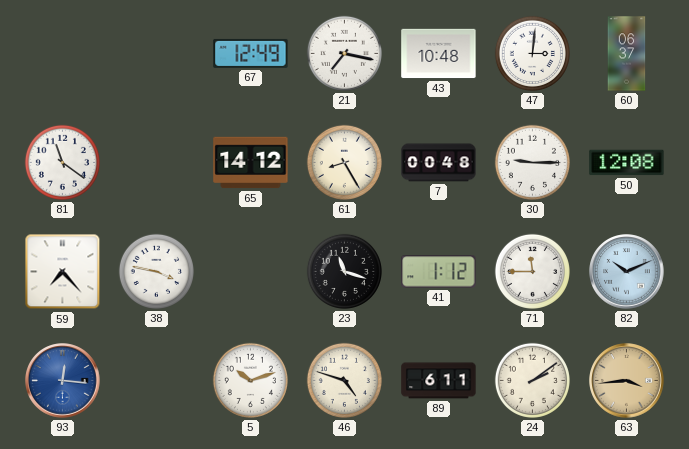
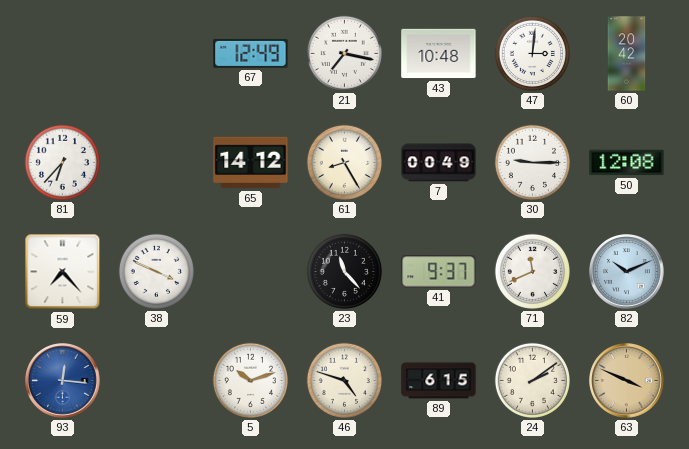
60: 06:37 -> 20:42
81: 11:21 -> 6:37
7: 00:48 -> 00:49
38: 3:47 -> 3:49
23: 11:18 -> 11:23
41: 1:12 -> 9:37
71: 11:45 -> 11:41
89: 6:11 -> 6:15
63: 3:44 -> 3:49
